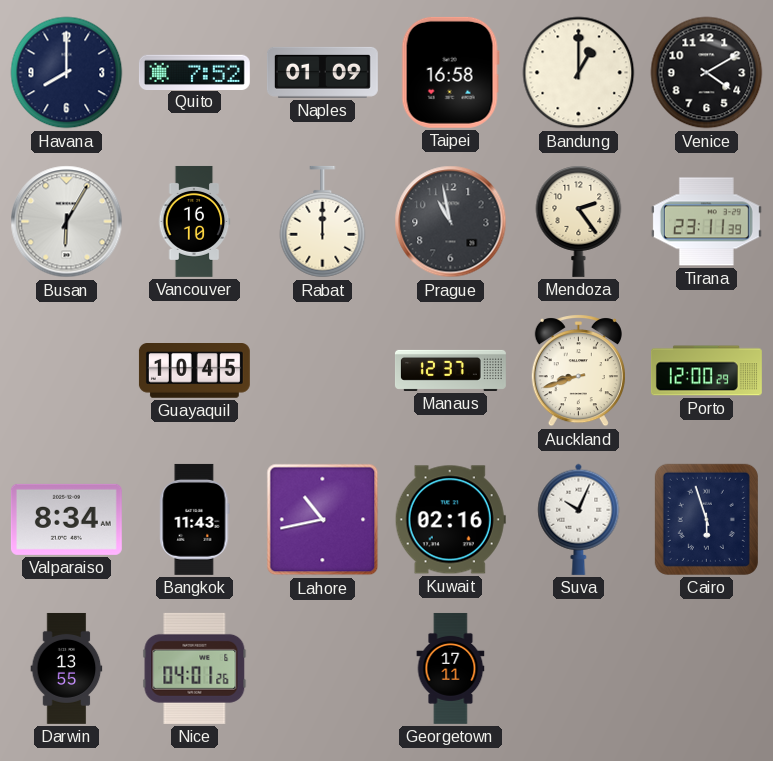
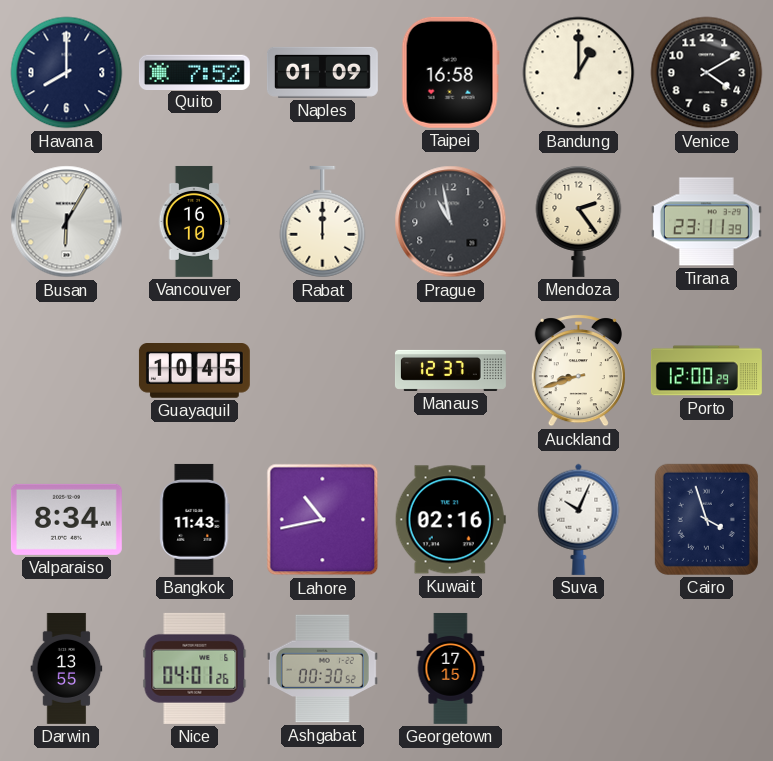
Cairo: 5:57 -> 3:57
Ashgabat: none -> 00:30
Georgetown: 17:11 -> 17:15
